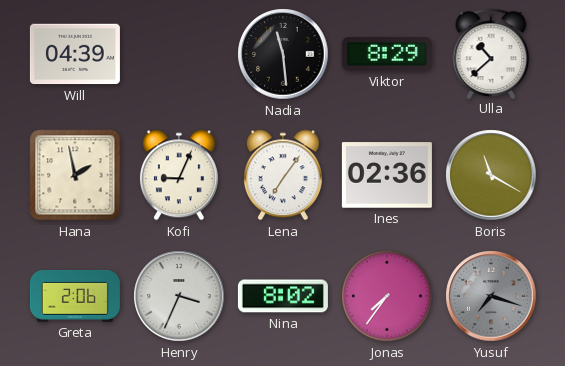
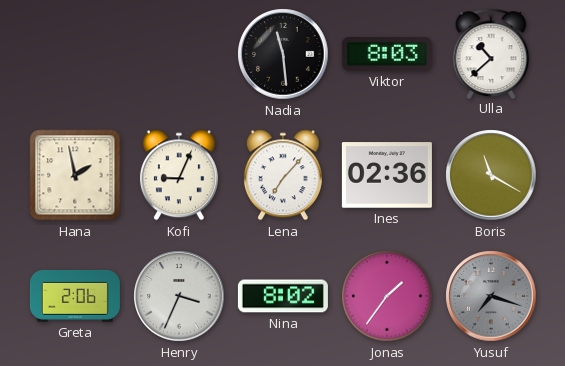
Will: 04:39 -> none
Viktor: 8:29 -> 8:03
Lena: 7:06 -> 7:07
Jonas: 7:36 -> 1:36
